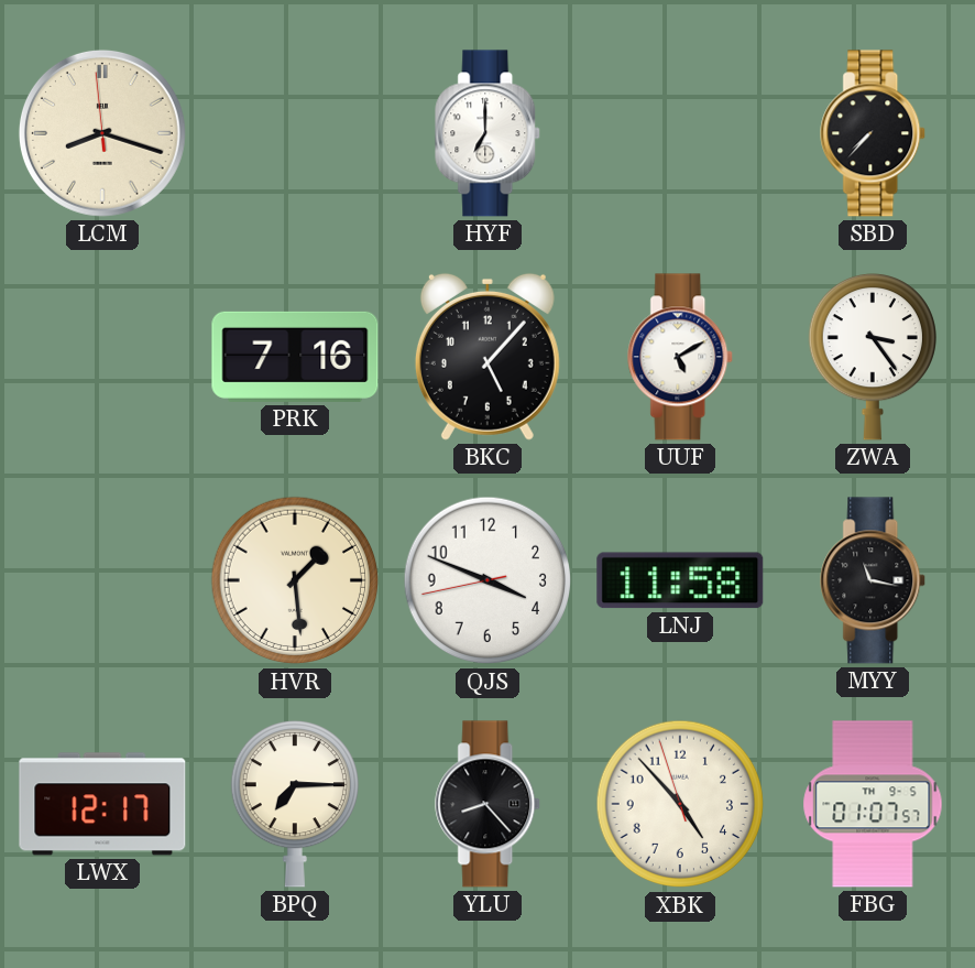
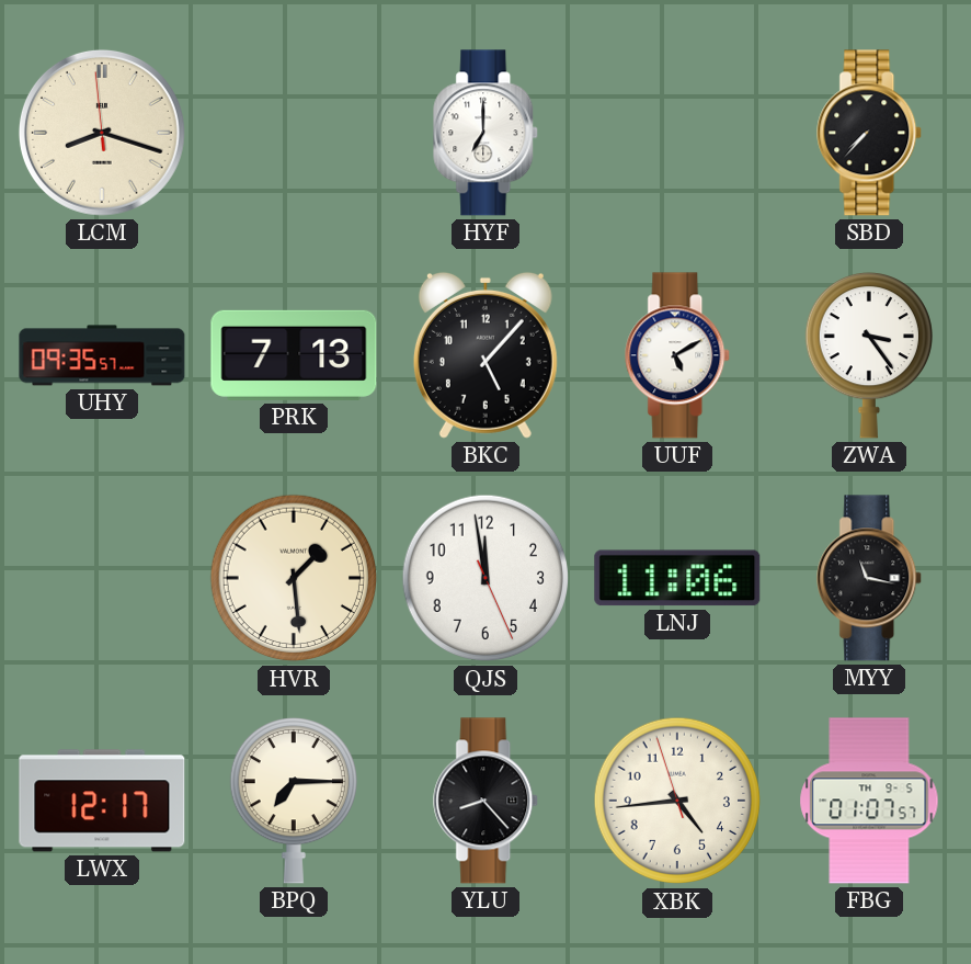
UHY: none -> 09:35
PRK: 7:16 -> 7:13
QJS: 3:48 -> 11:58
LNJ: 11:58 -> 11:06
XBK: 4:52 -> 4:43
